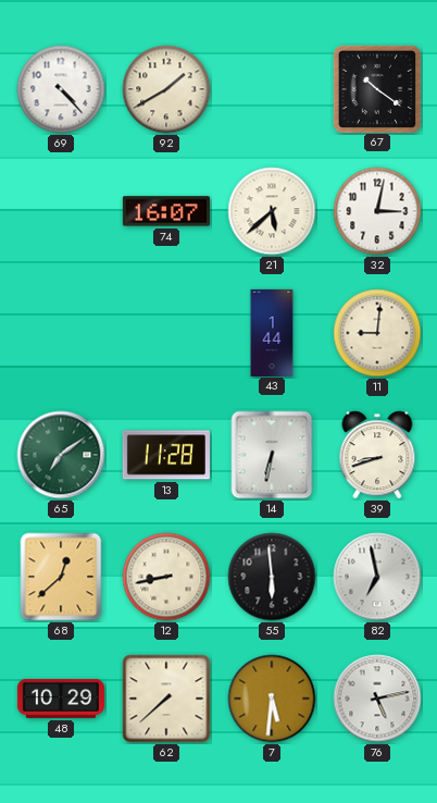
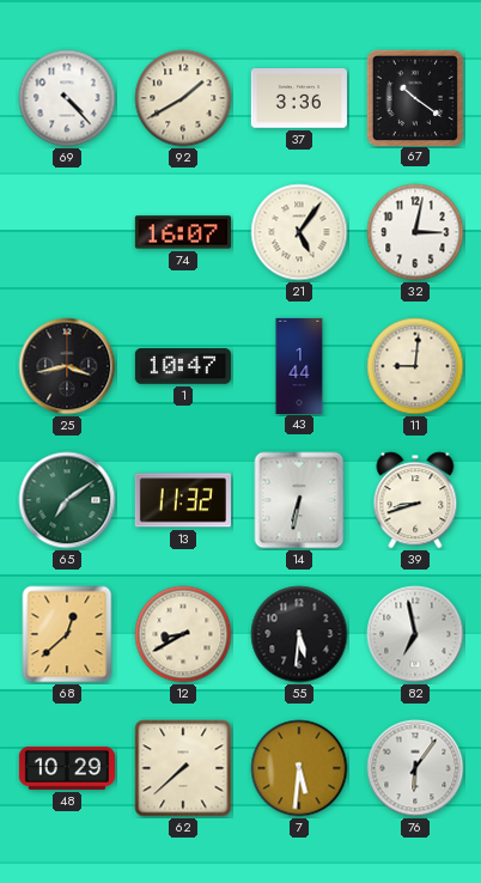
37: none -> 3:36
21: 5:38 -> 5:06
25: none -> 3:43
1: none -> 10:47
13: 11:28 -> 11:32
12: 8:43 -> 8:40
55: 5:59 -> 5:31
76: 5:13 -> 6:06
